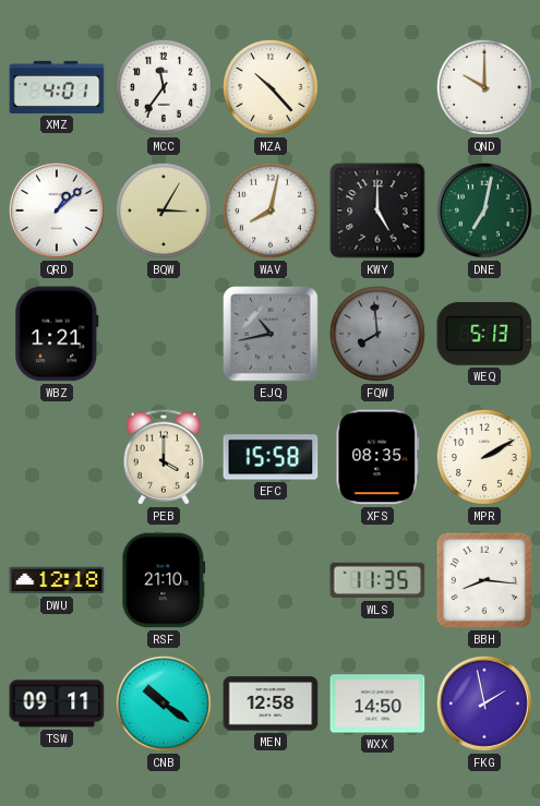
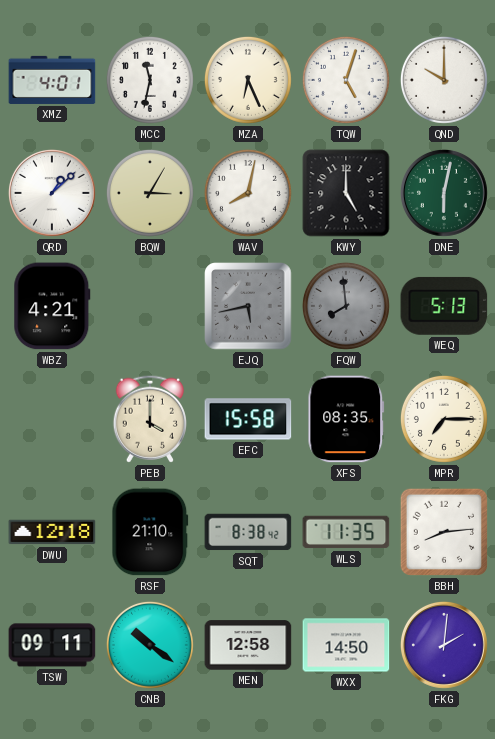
MCC: 11:36 -> 11:32
MZA: 10:23 -> 6:26
TQW: none -> 5:03
DNE: 7:02 -> 6:02
WBZ: 1:21 -> 4:21
EJQ: 10:43 -> 5:43
MPR: 2:10 -> 7:15
SQT: none -> 8:38
BBH: 8:16 -> 8:14
FKG: 1:58 -> 2:01
